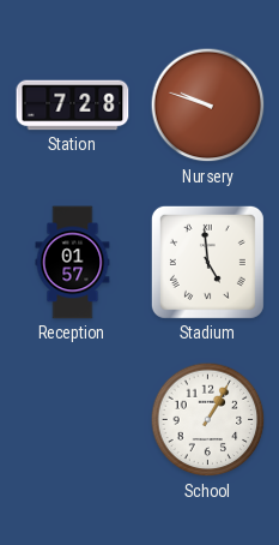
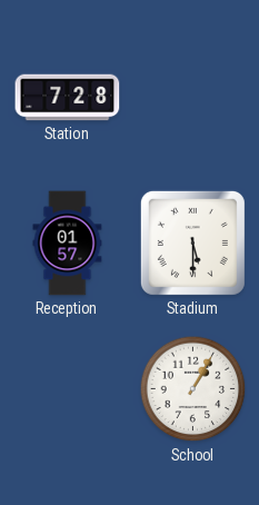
Nursery: 9:48 -> none
Stadium: 4:59 -> 5:30
